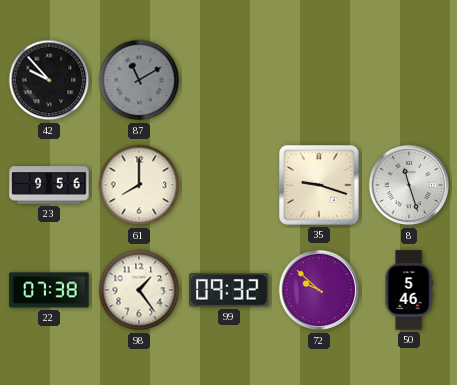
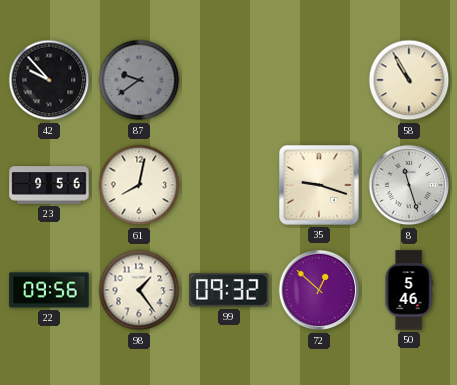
87: 11:10 -> 9:39
58: none -> 10:55
61: 8:00 -> 8:02
22: 07:38 -> 09:56
72: 9:52 -> 12:52
